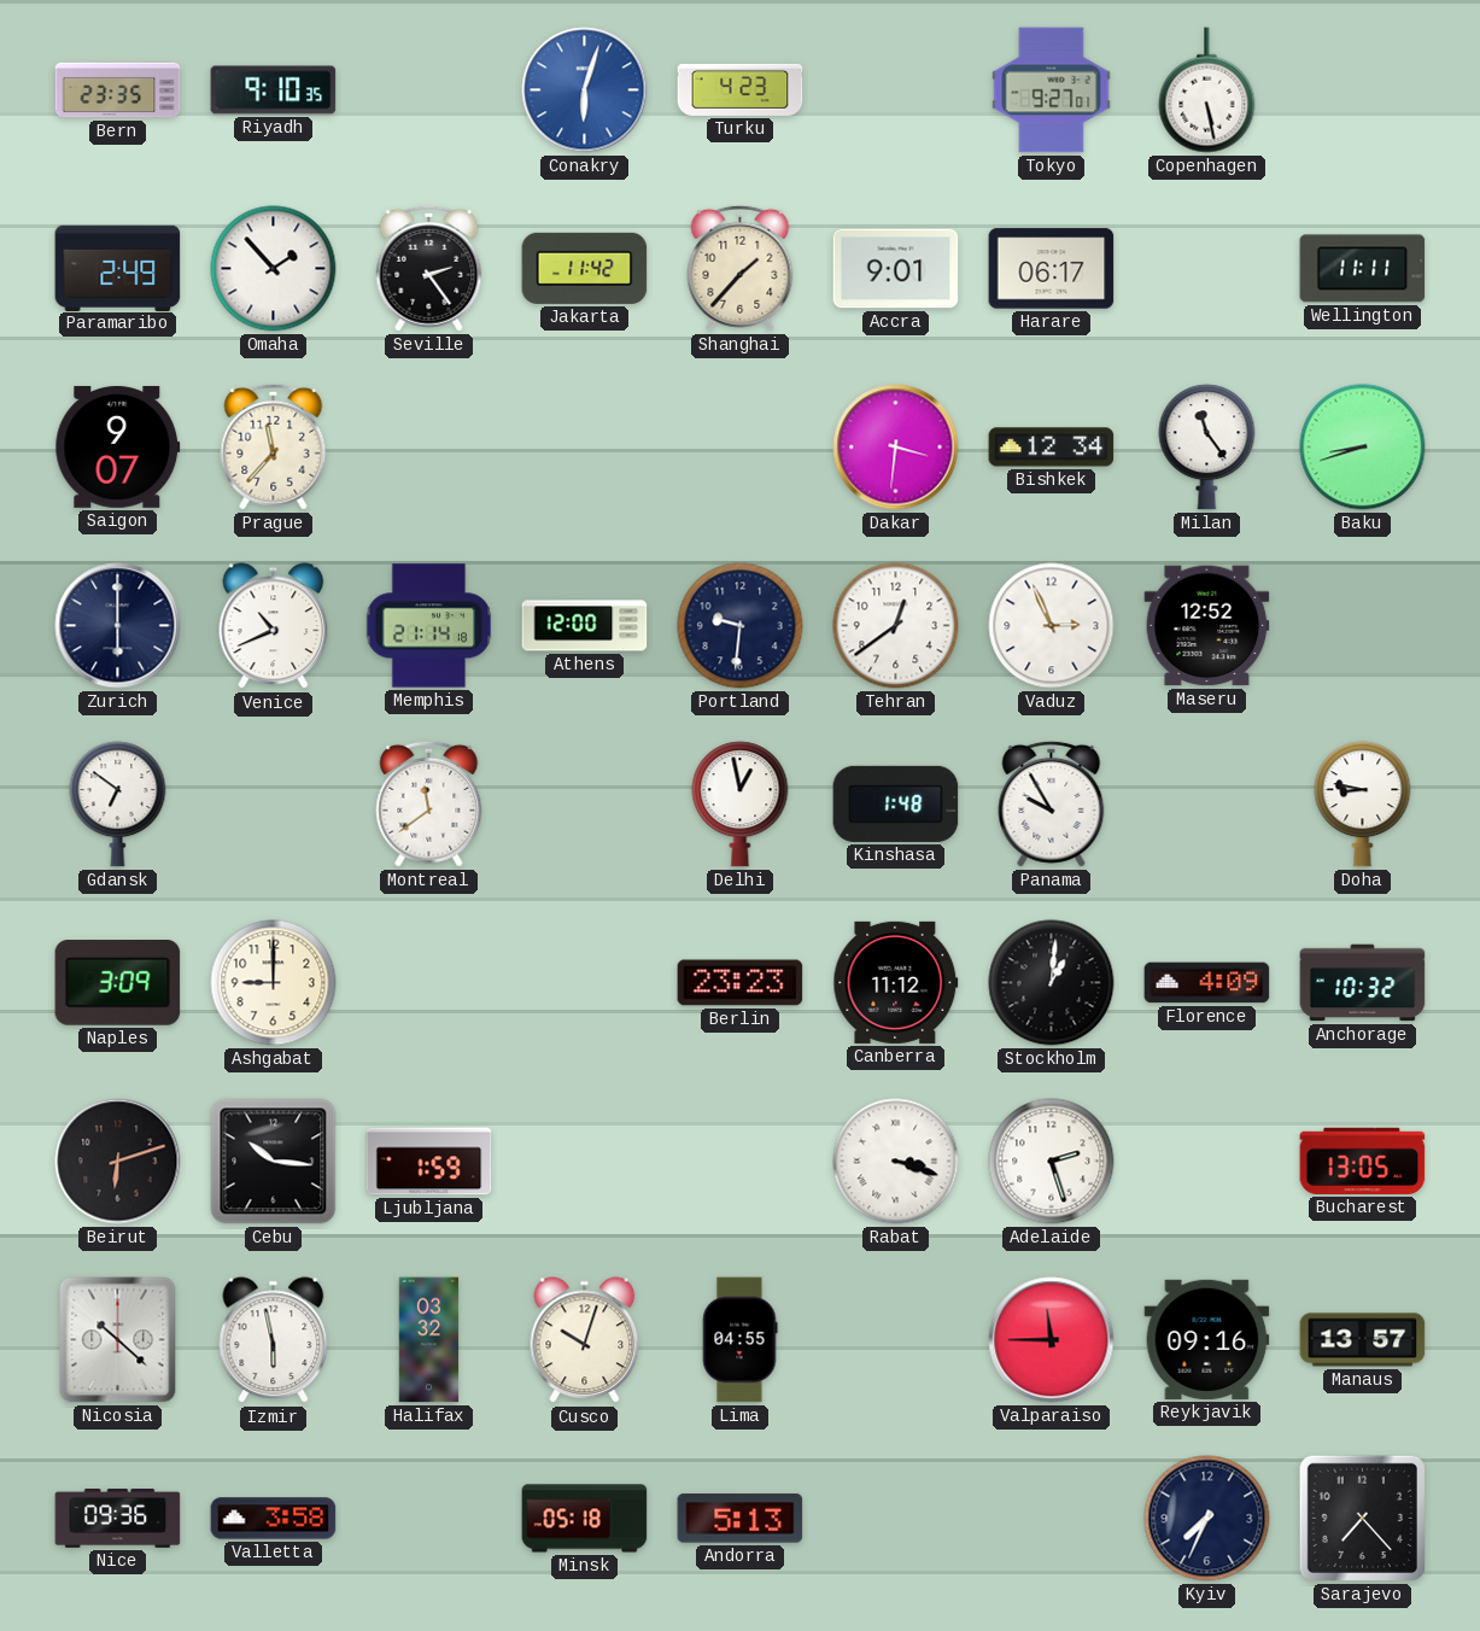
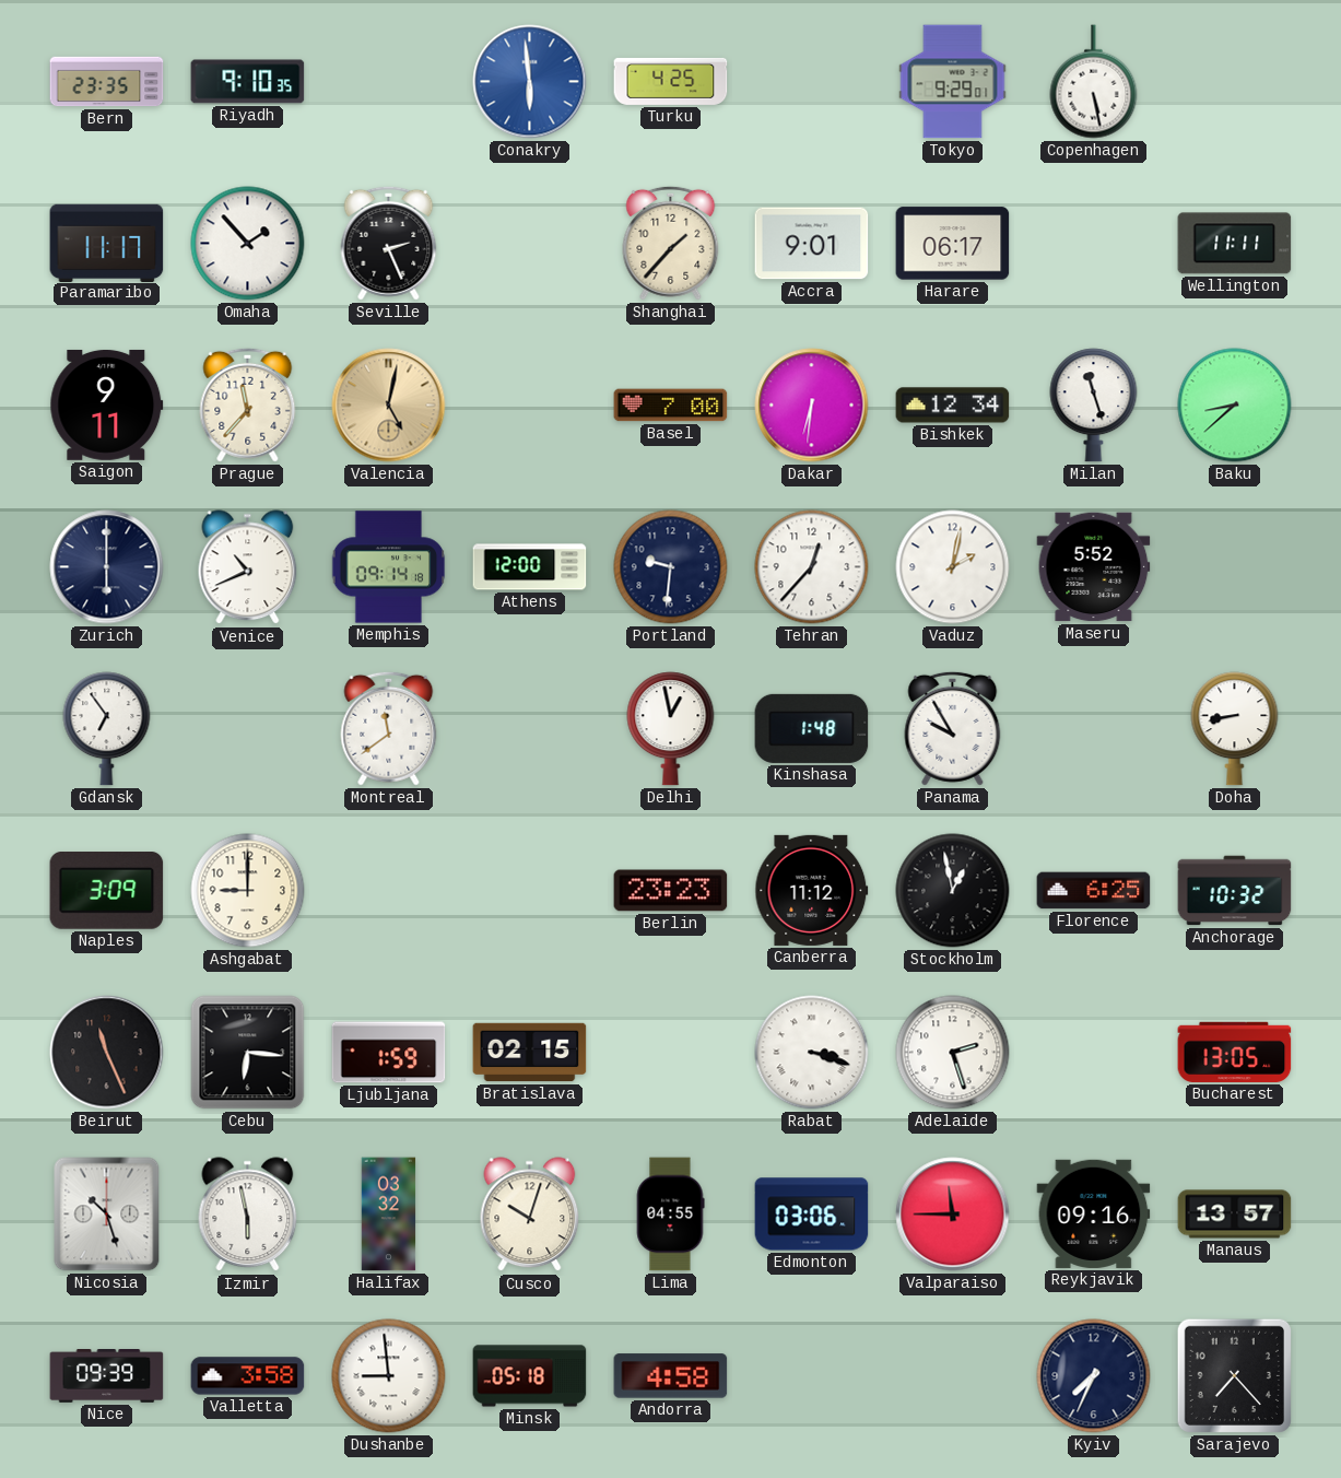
Conakry: 6:03 -> 5:59
Turku: 4:23 -> 4:25
Tokyo: 9:27 -> 9:29
Paramaribo: 2:49 -> 11:17
Seville: 2:24 -> 2:26
Jakarta: 11:42 -> none
Saigon: 9:07 -> 9:11
Valencia: none -> 5:02
Basel: none -> 7:00
Dakar: 3:31 -> 6:31
Milan: 11:24 -> 11:27
Baku: 8:42 -> 8:38
Memphis: 21:14 -> 09:14
Tehran: 12:39 -> 12:37
Vaduz: 2:56 -> 2:02
Maseru: 12:52 -> 5:52
Gdansk: 6:51 -> 6:54
Doha: 8:47 -> 8:43
Stockholm: 1:01 -> 12:58
Florence: 4:09 -> 6:25
Beirut: 6:12 -> 11:26
Cebu: 10:16 -> 6:16
Bratislava: none -> 02:15
Nicosia: 10:22 -> 10:27
Edmonton: none -> 03:06
Nice: 09:36 -> 09:39
Dushanbe: none -> 8:59
Andorra: 5:13 -> 4:58
